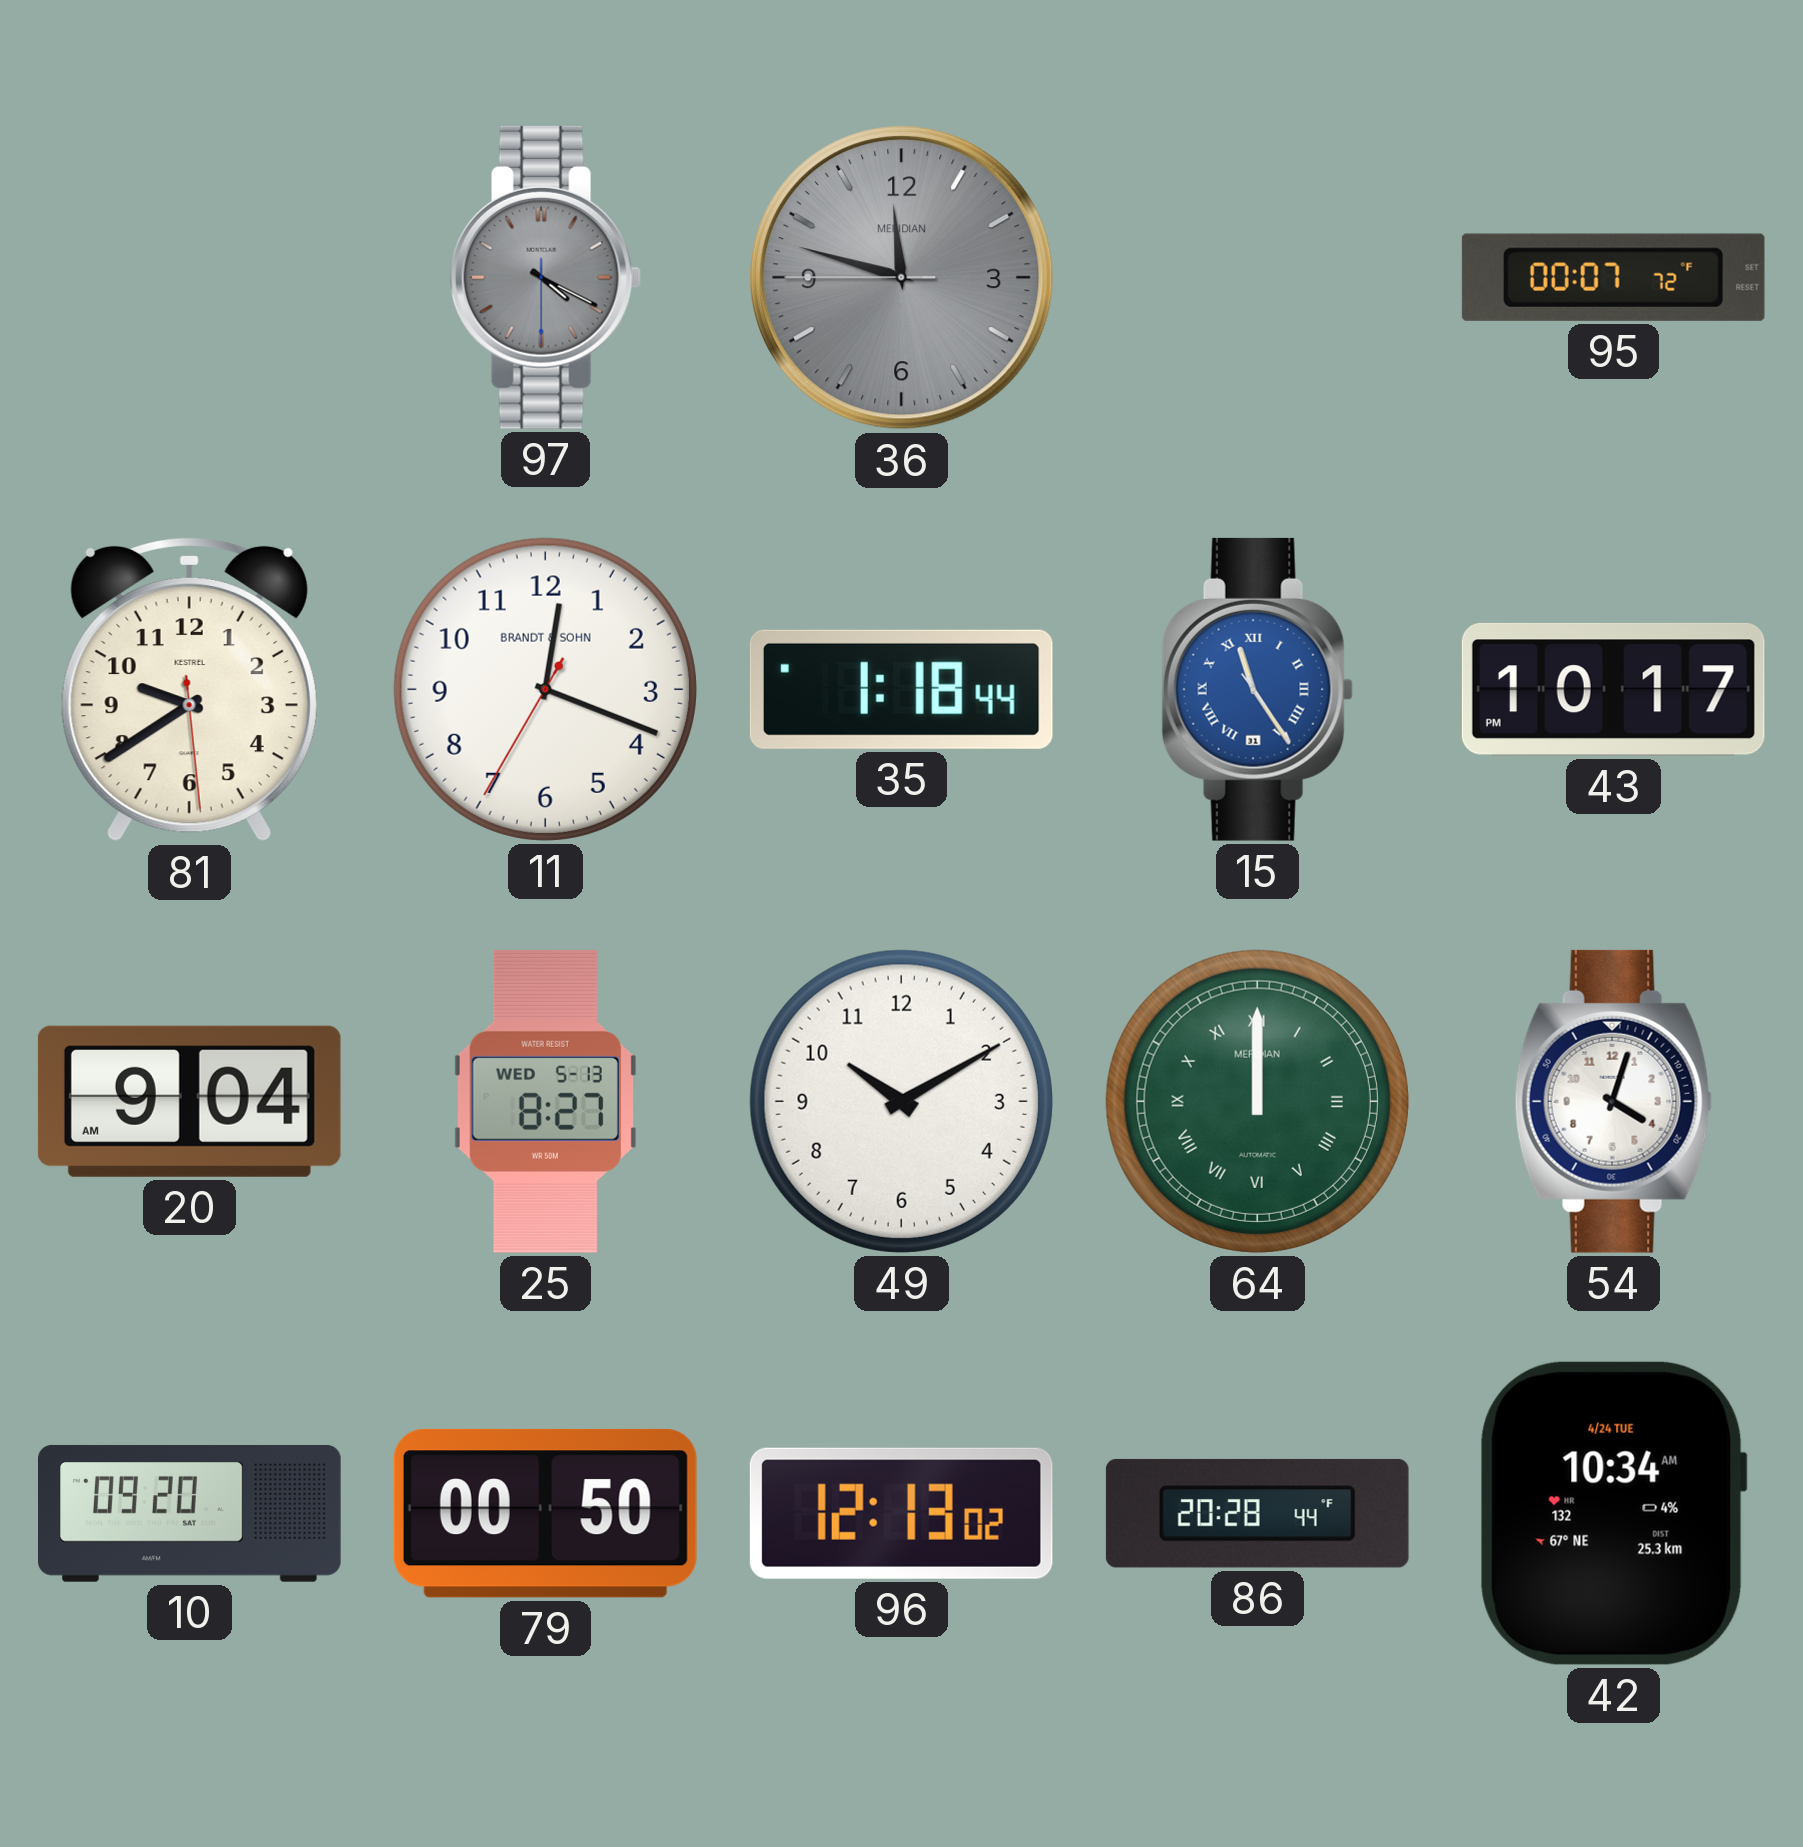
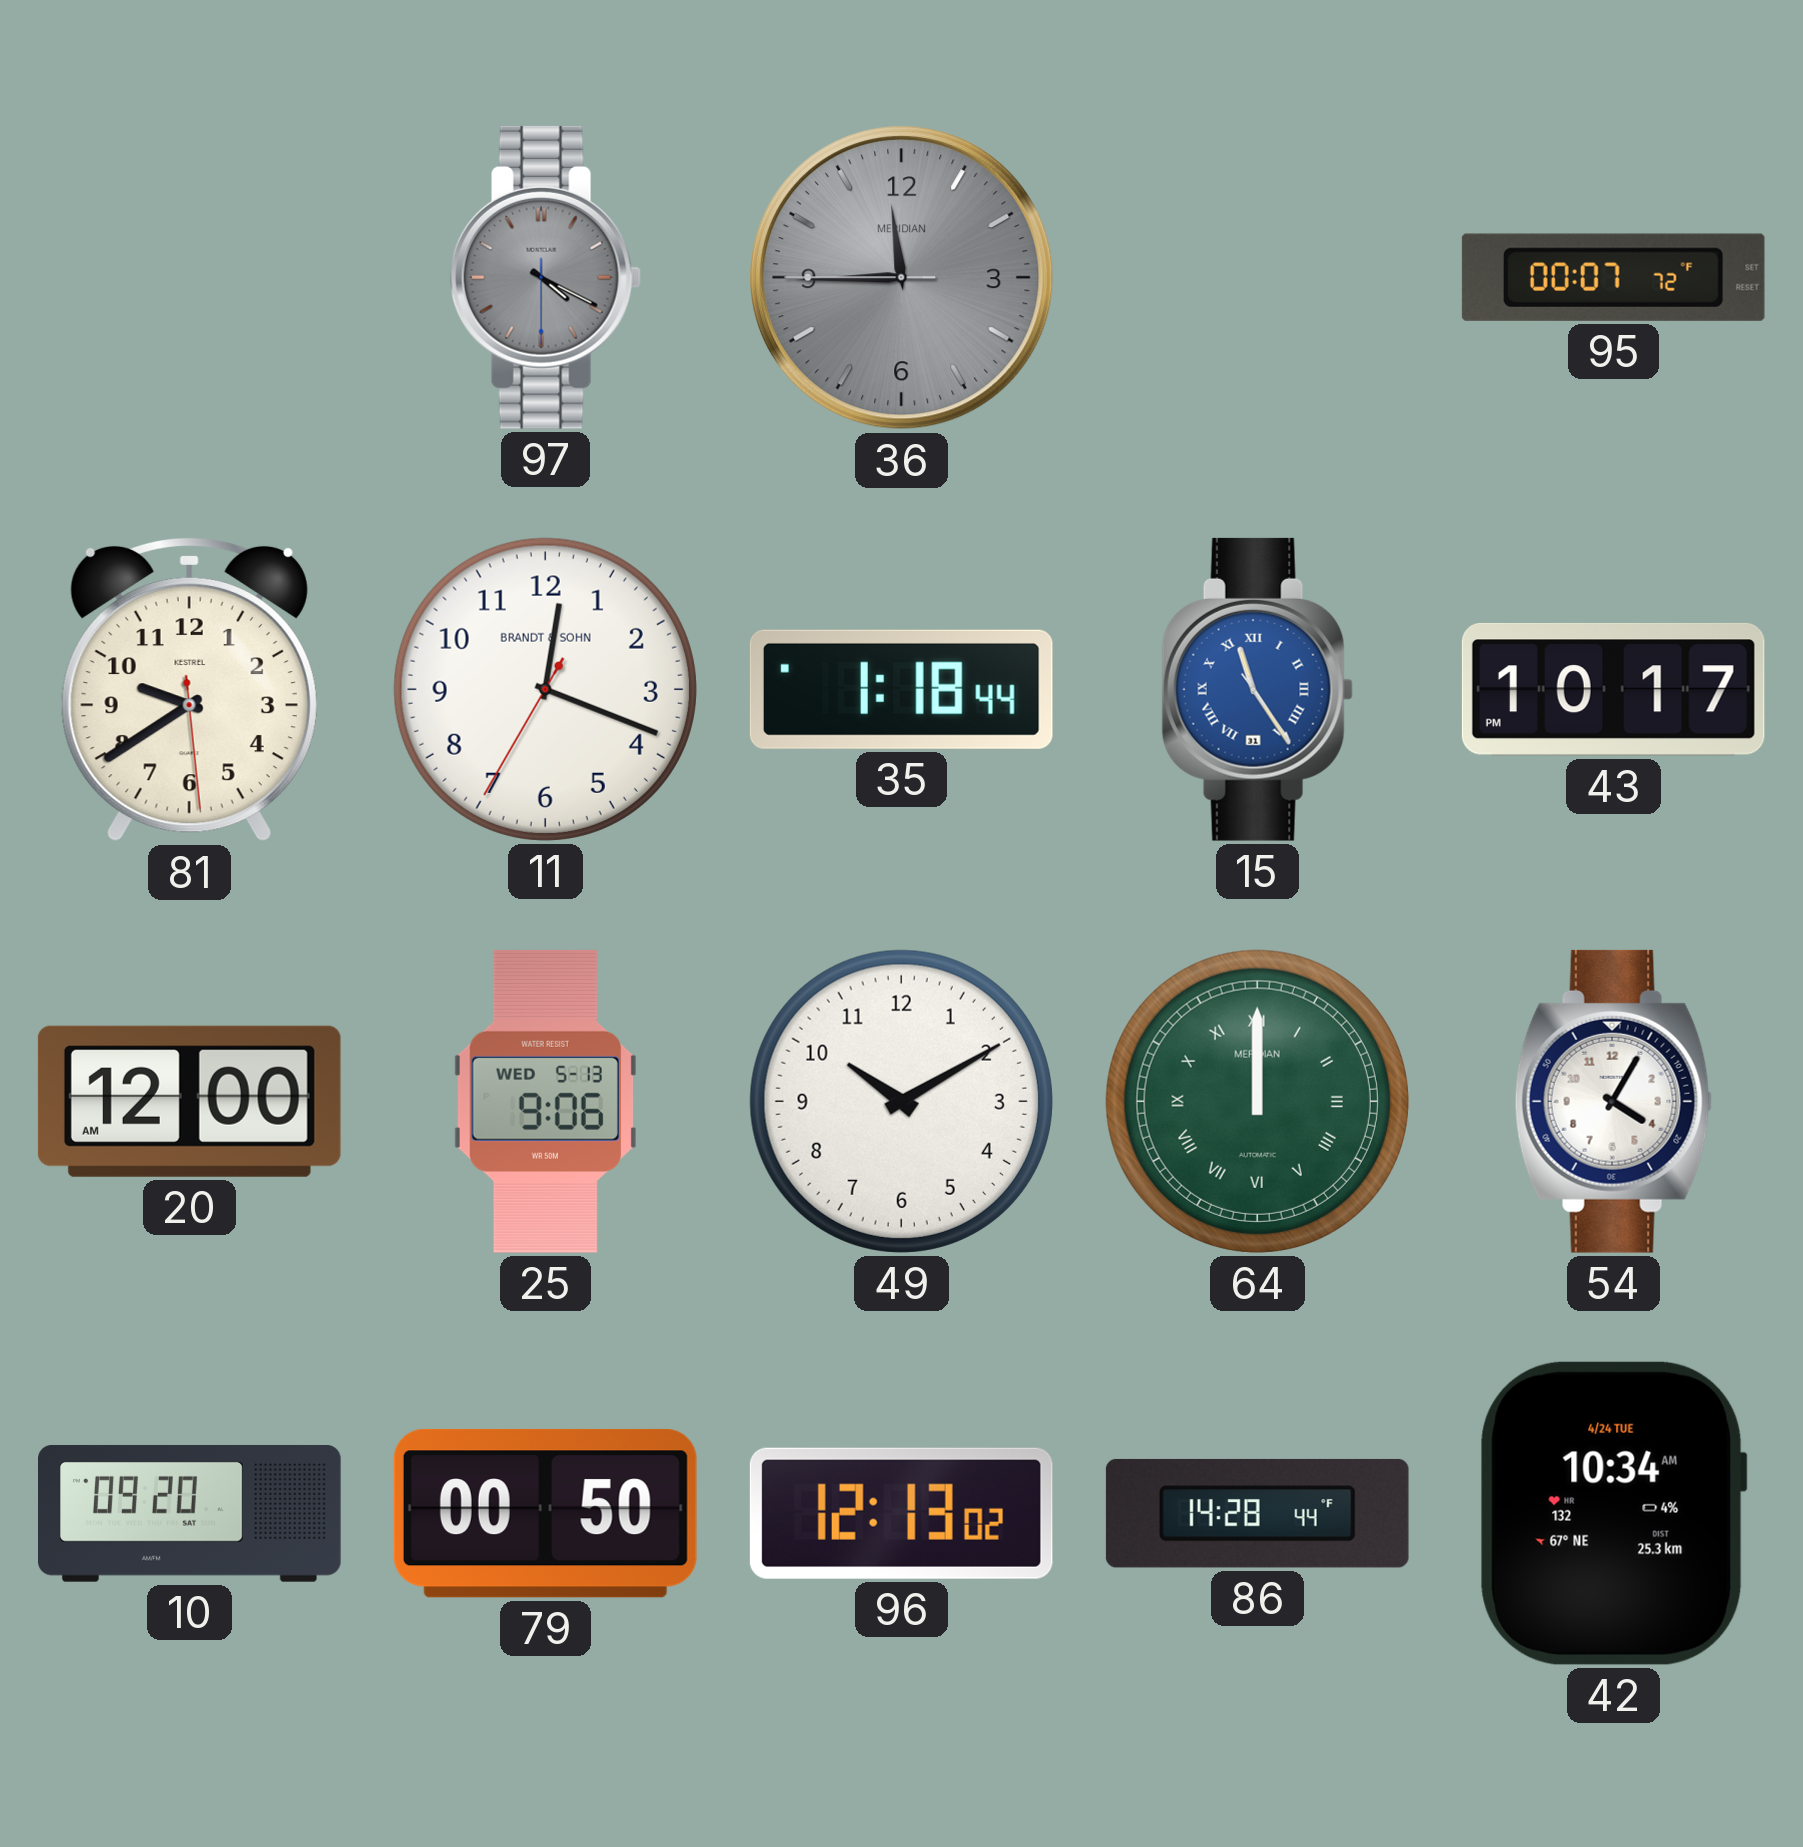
36: 11:47 -> 11:44
20: 9:04 -> 12:00
25: 8:27 -> 9:06
54: 4:03 -> 4:05
86: 20:28 -> 14:28
